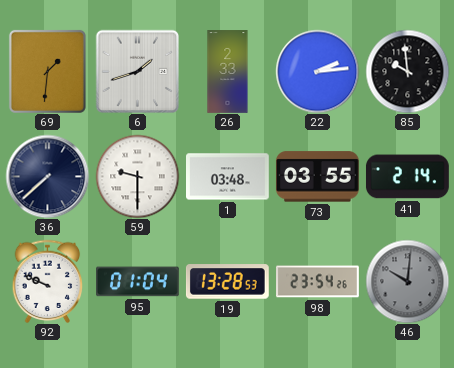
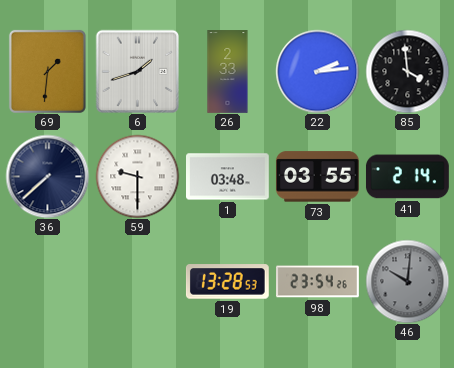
85: 9:59 -> 3:59
92: 9:49 -> none
95: 01:04 -> none
